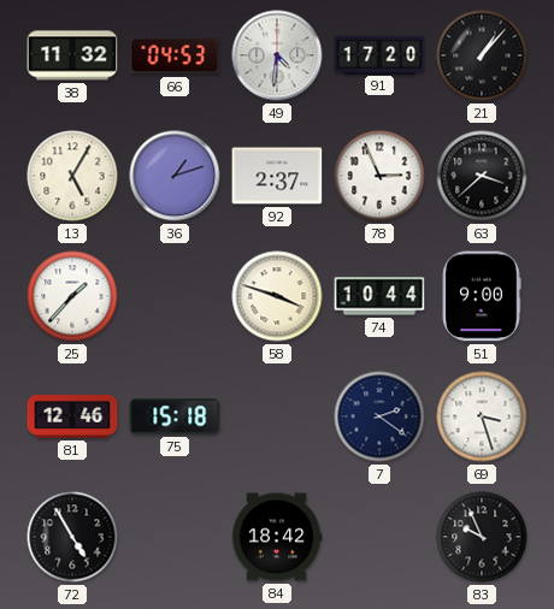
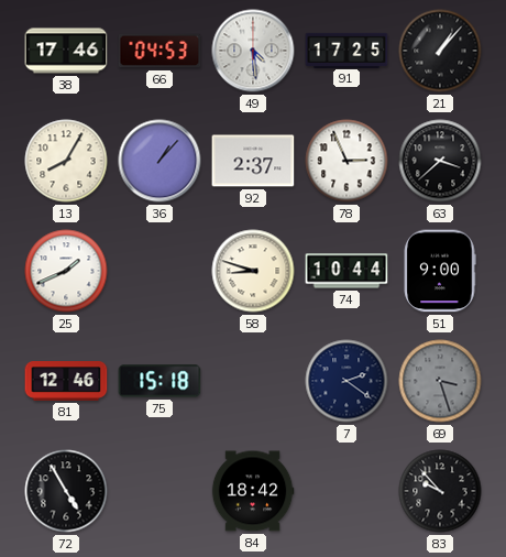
38: 11:32 -> 17:46
49: 4:31 -> 4:29
91: 17:20 -> 17:25
13: 5:05 -> 8:05
36: 1:12 -> 1:07
25: 1:37 -> 1:41
58: 3:48 -> 8:48
69 dial: white -> grey
83: 9:56 -> 9:53
